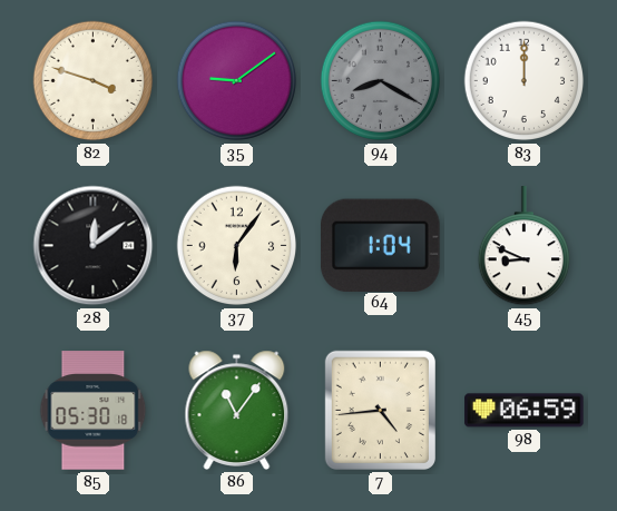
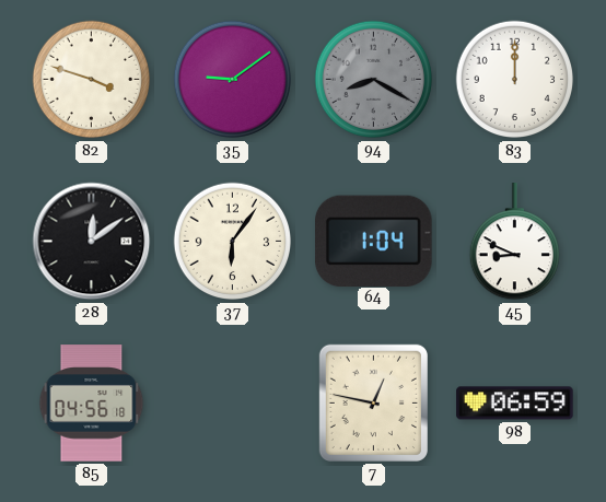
85: 05:30 -> 04:56
86: 11:06 -> none
7: 4:44 -> 12:47
